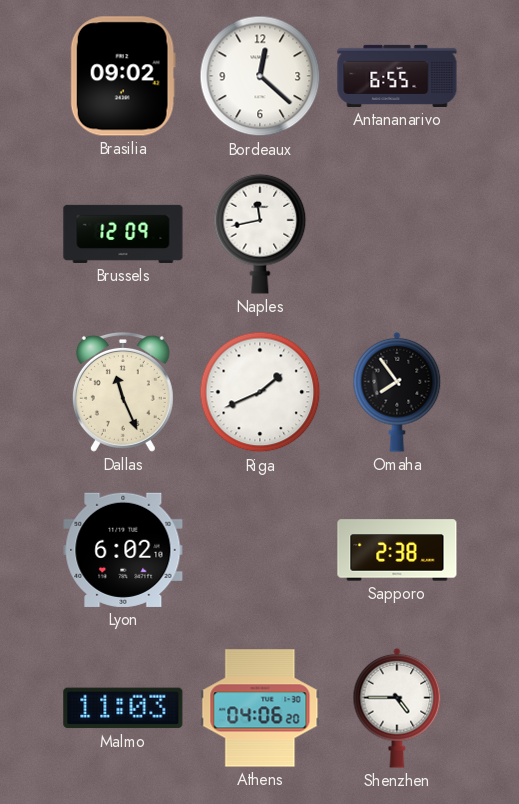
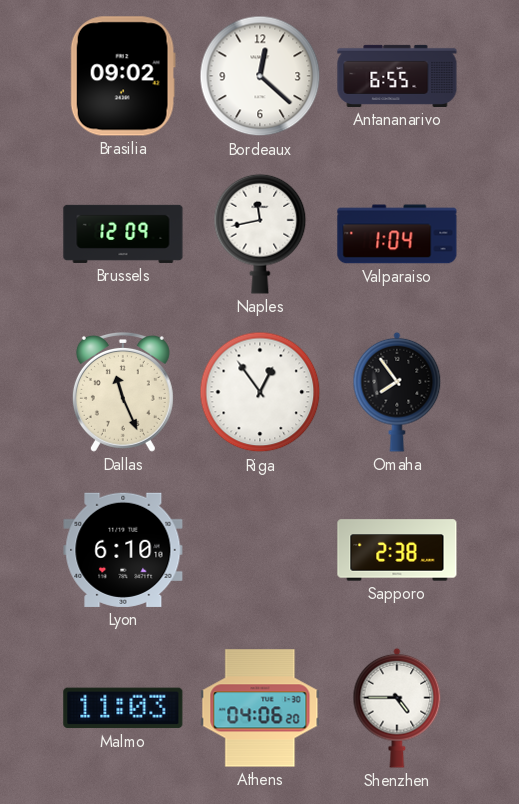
Valparaiso: none -> 1:04
Riga: 1:41 -> 12:54
Lyon: 6:02 -> 6:10
